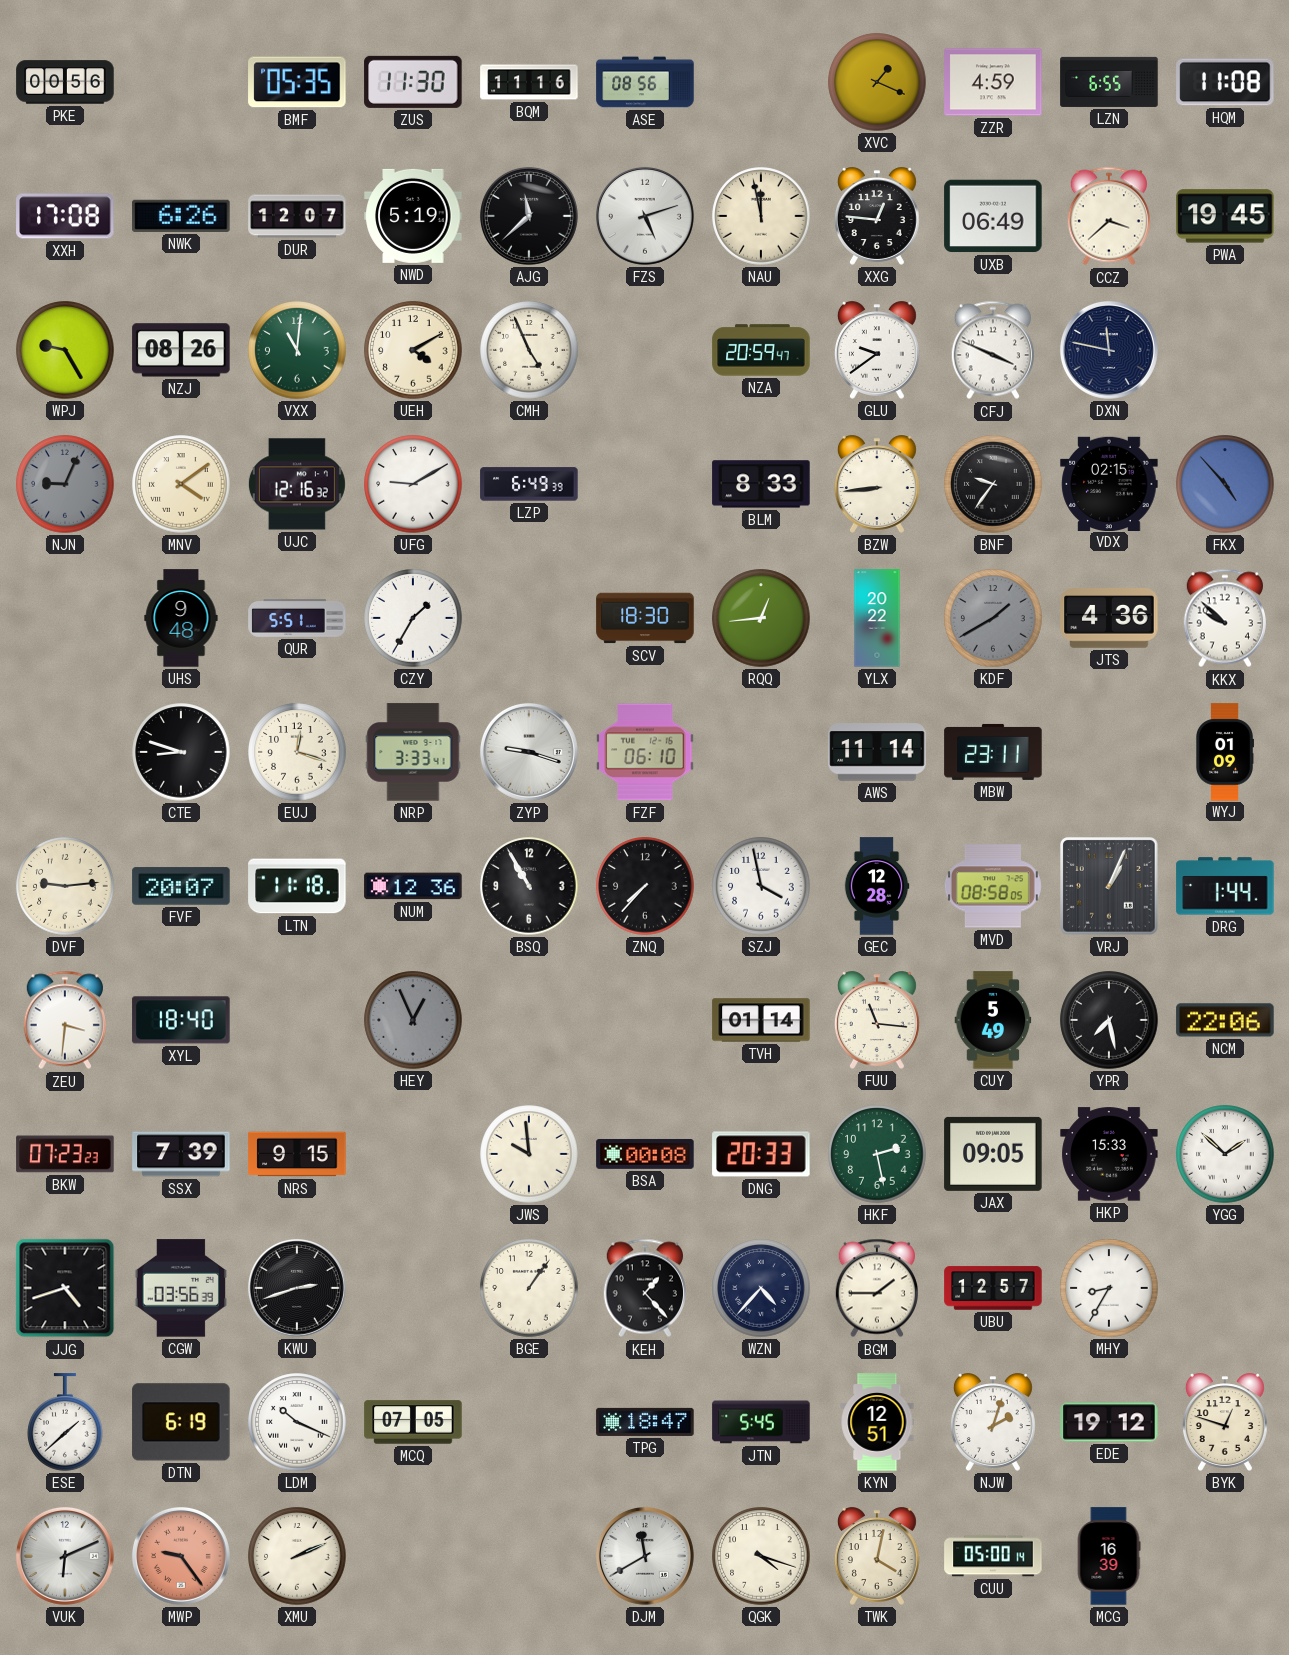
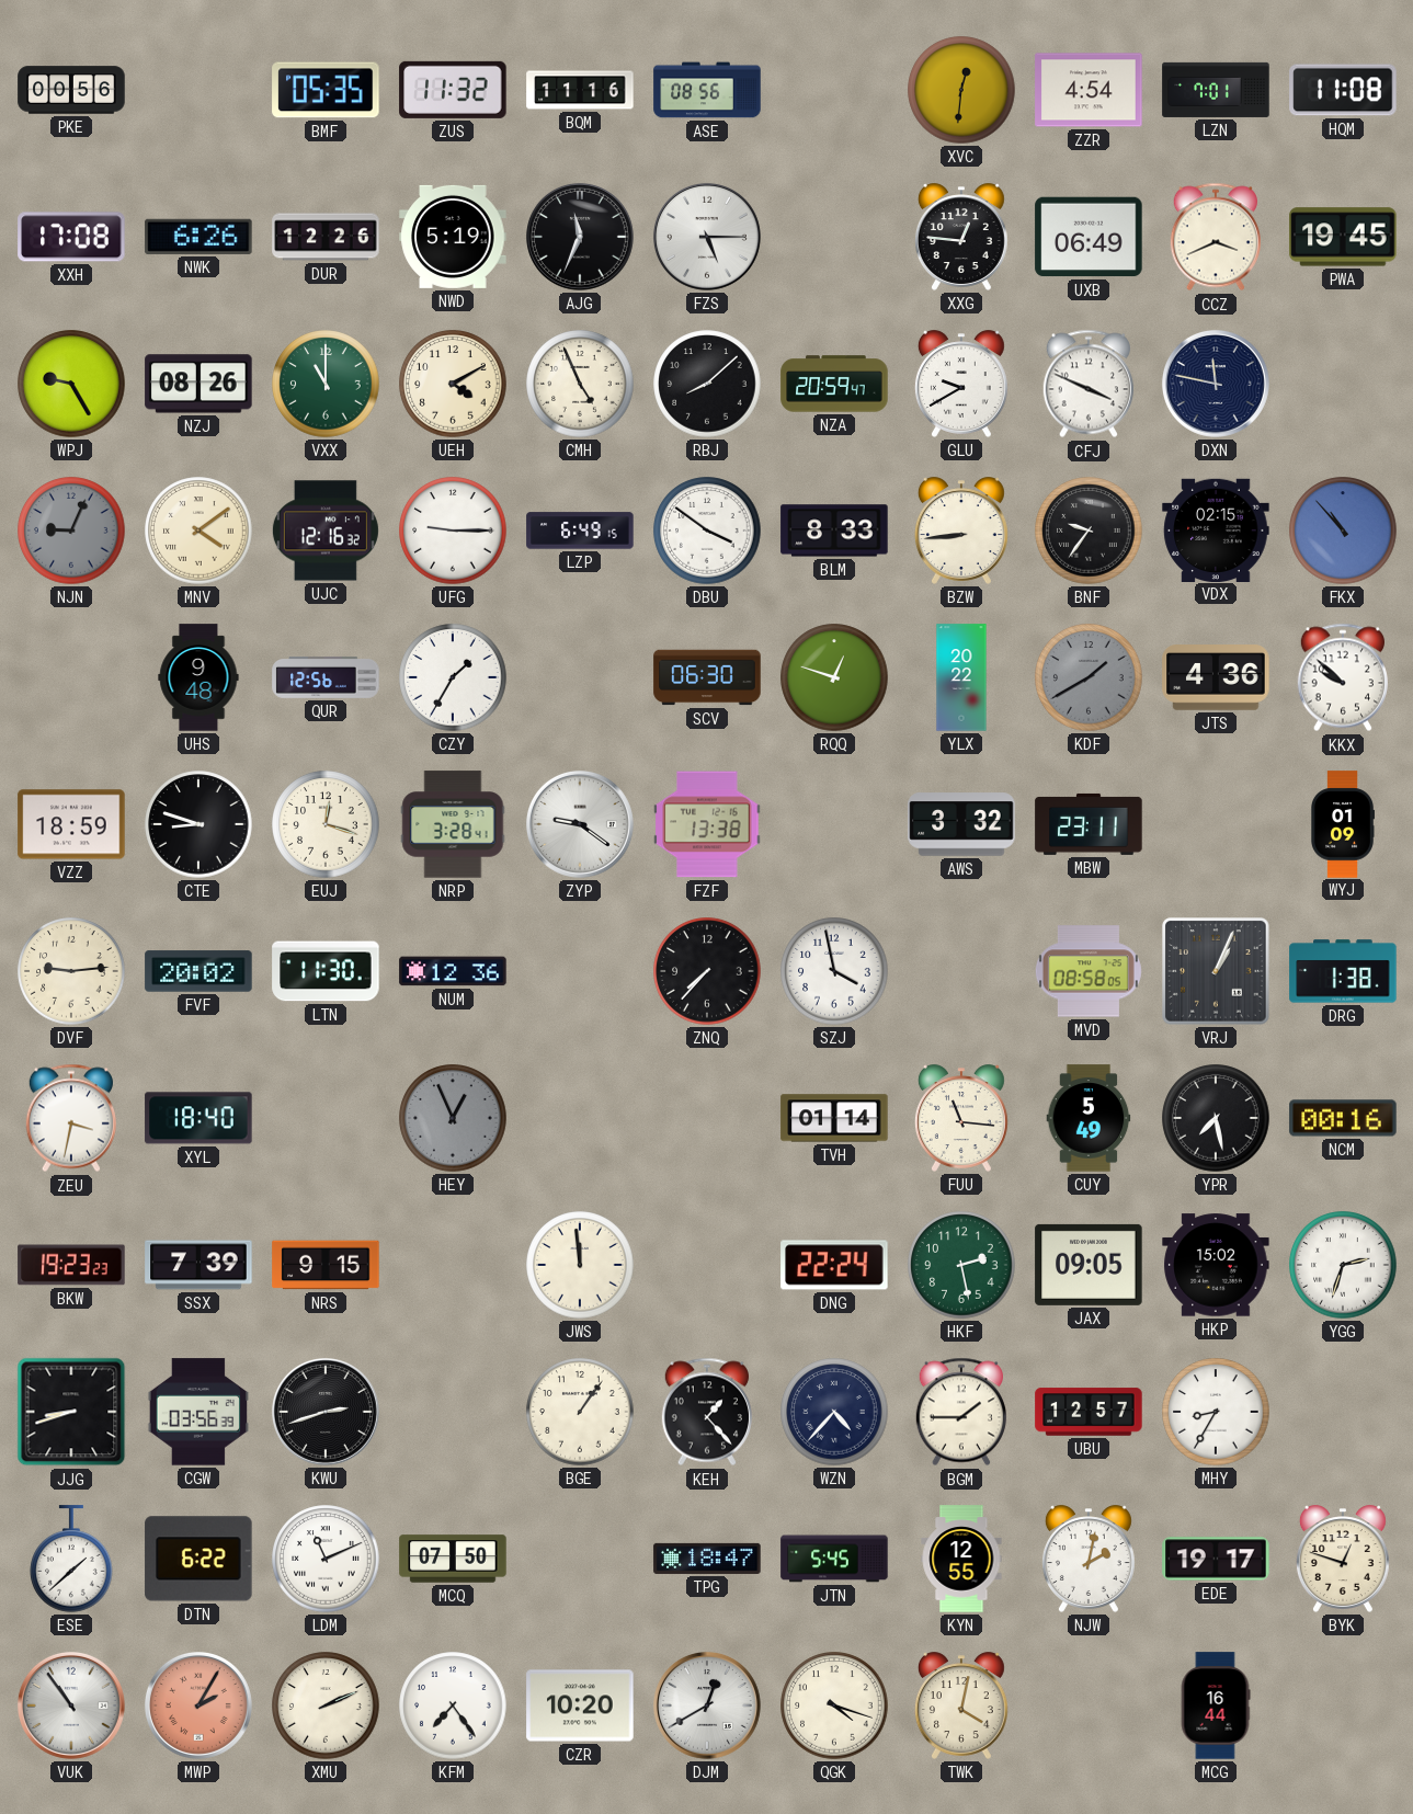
ZUS: 11:30 -> 11:32
XVC: 1:19 -> 12:31
ZZR: 4:59 -> 4:54
LZN: 6:55 -> 7:01
DUR: 12:07 -> 12:26
AJG: 11:38 -> 11:34
FZS: 5:12 -> 5:15
NAU: 11:58 -> none
CCZ: 3:38 -> 3:41
VXX: 11:01 -> 11:00
RBJ: none -> 8:08
GLU: 9:39 -> 9:40
UFG: 9:10 -> 9:15
LZP: 6:49:39 -> 6:49:15
DBU: none -> 3:51
FKX: 4:53 -> 10:53
QUR: 5:51 -> 12:56
SCV: 18:30 -> 06:30
RQQ: 12:44 -> 12:48
VZZ: none -> 18:59
NRP: 3:33 -> 3:28
ZYP: 9:18 -> 9:21
FZF: 06:10 -> 13:38
AWS: 11:14 -> 3:32
FVF: 20:07 -> 20:02
LTN: 11:18 -> 11:30
BSQ: 10:55 -> none
GEC: 12:28 -> none
DRG: 1:44 -> 1:38
ZEU: 3:31 -> 3:32
NCM: 22:06 -> 00:16
BKW: 07:23 -> 19:23
JWS: 9:59 -> 11:59
BSA: 00:08 -> none
DNG: 20:33 -> 22:24
HKP: 15:33 -> 15:02
YGG: 1:52 -> 2:33
JJG: 4:42 -> 8:42
DTN: 6:19 -> 6:22
LDM: 10:19 -> 11:11
MCQ: 07:05 -> 07:50
KYN: 12:51 -> 12:55
NJW: 2:03 -> 2:02
EDE: 19:12 -> 19:17
VUK: 6:11 -> 10:54
MWP: 9:24 -> 2:05
KFM: none -> 7:24
CZR: none -> 10:20
DJM: 11:40 -> 12:40
CUU: 05:00 -> none
MCG: 16:39 -> 16:44
